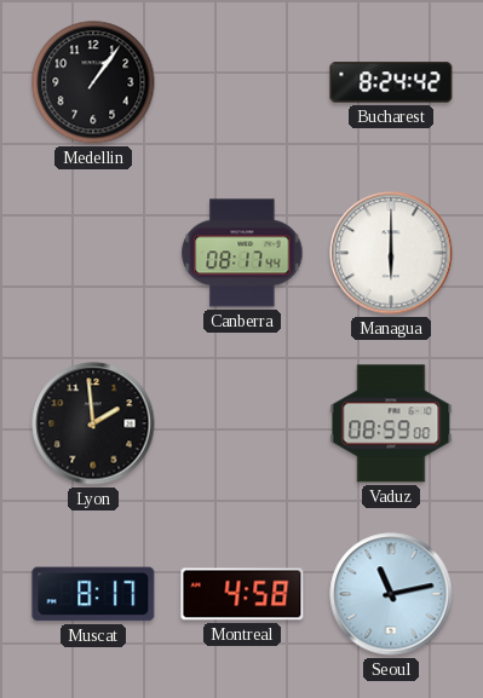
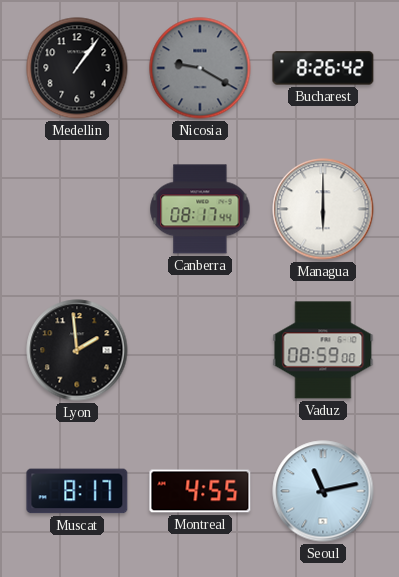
Nicosia: none -> 9:20
Bucharest: 8:24 -> 8:26
Montreal: 4:58 -> 4:55
